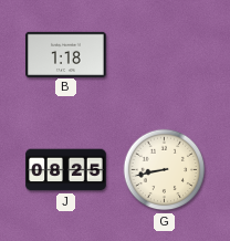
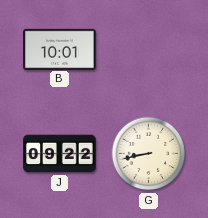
B: 1:18 -> 10:01
J: 08:25 -> 09:22
